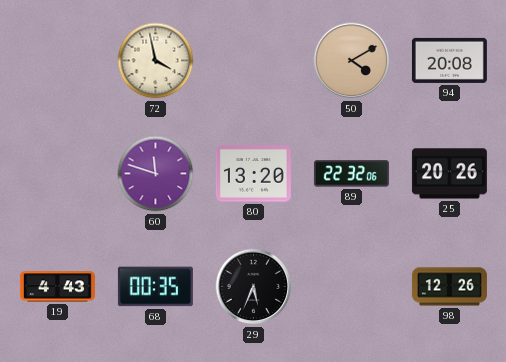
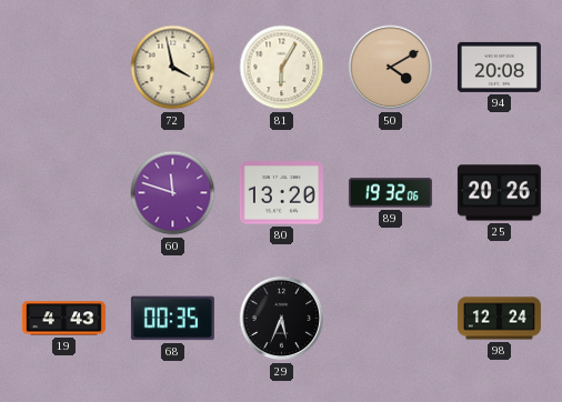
81: none -> 6:05
89: 22:32 -> 19:32
98: 12:26 -> 12:24
